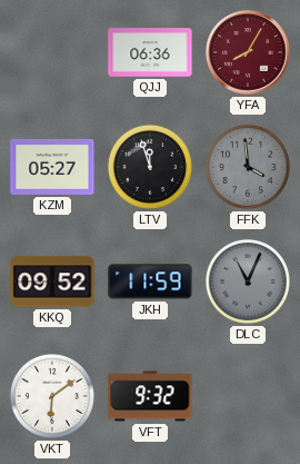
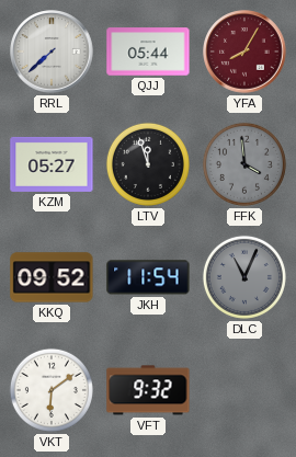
RRL: none -> 7:38
QJJ: 06:36 -> 05:44
JKH: 11:59 -> 11:54
